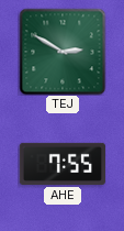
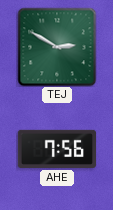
AHE: 7:55 -> 7:56
